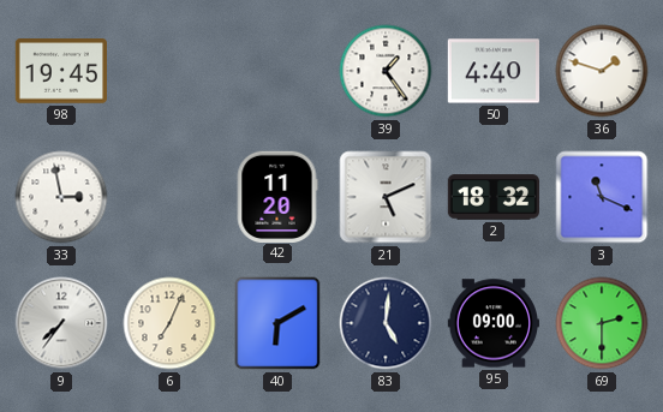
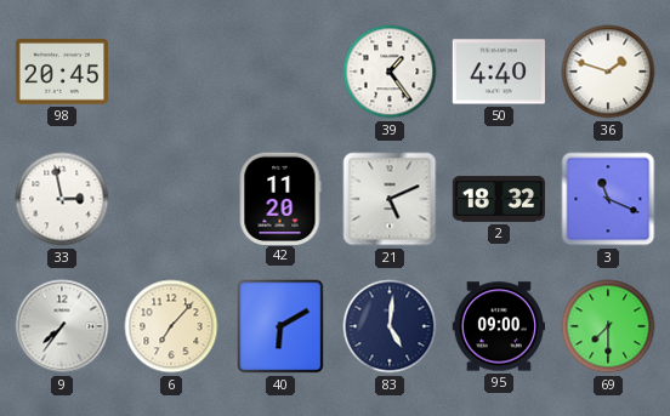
98: 19:45 -> 20:45
6: 7:04 -> 7:07
69: 2:30 -> 7:30
